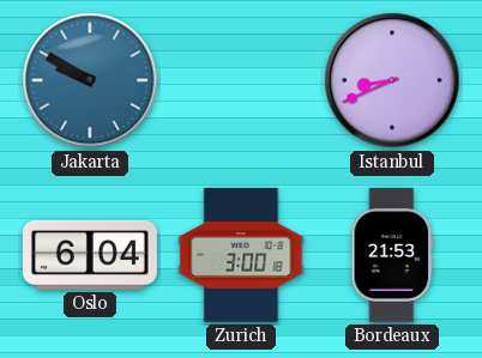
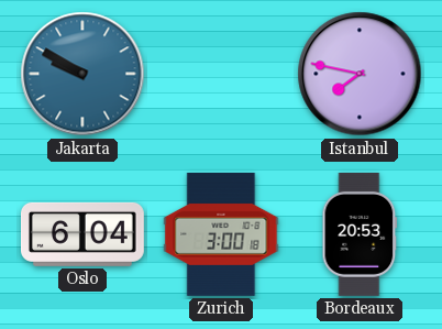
Istanbul: 8:41 -> 7:47
Bordeaux: 21:53 -> 20:53
